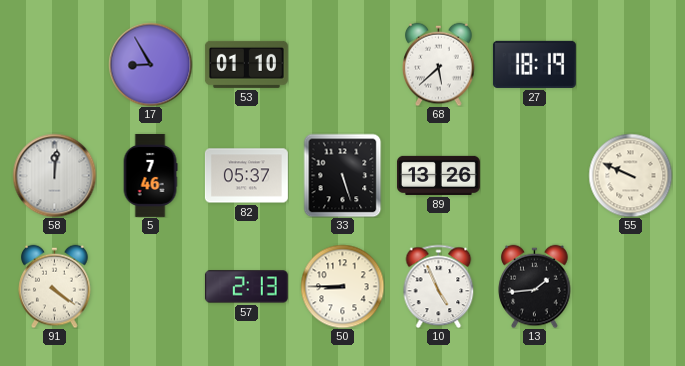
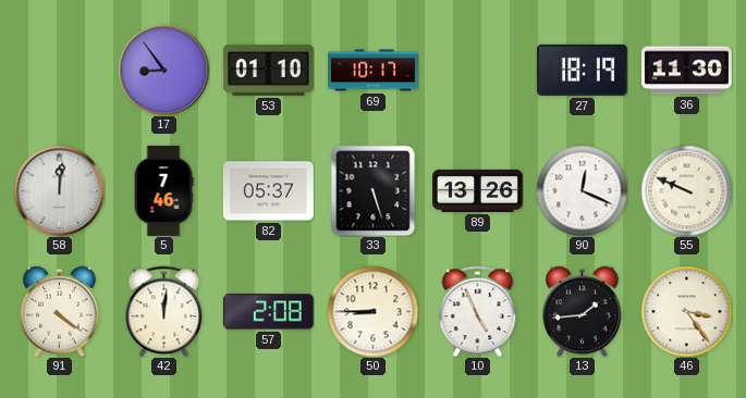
17: 8:55 -> 8:54
69: none -> 10:17
68: 5:38 -> none
36: none -> 11:30
90: none -> 12:19
42: none -> 12:01
57: 2:13 -> 2:08
46: none -> 3:24
